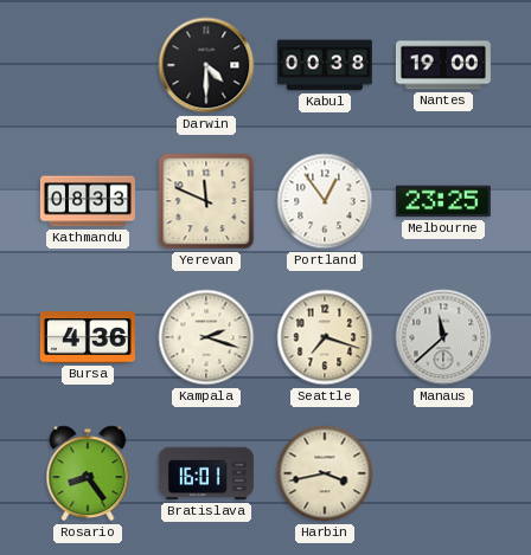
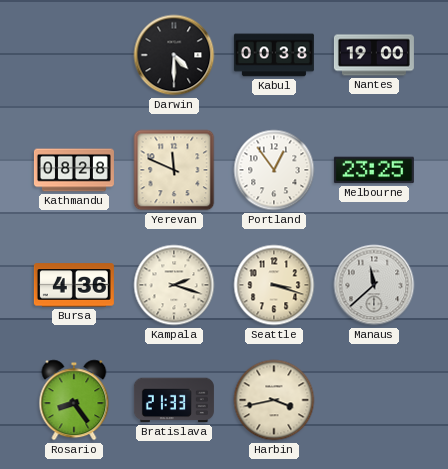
Kathmandu: 08:33 -> 08:28
Seattle: 7:18 -> 3:18
Bratislava: 16:01 -> 21:33
